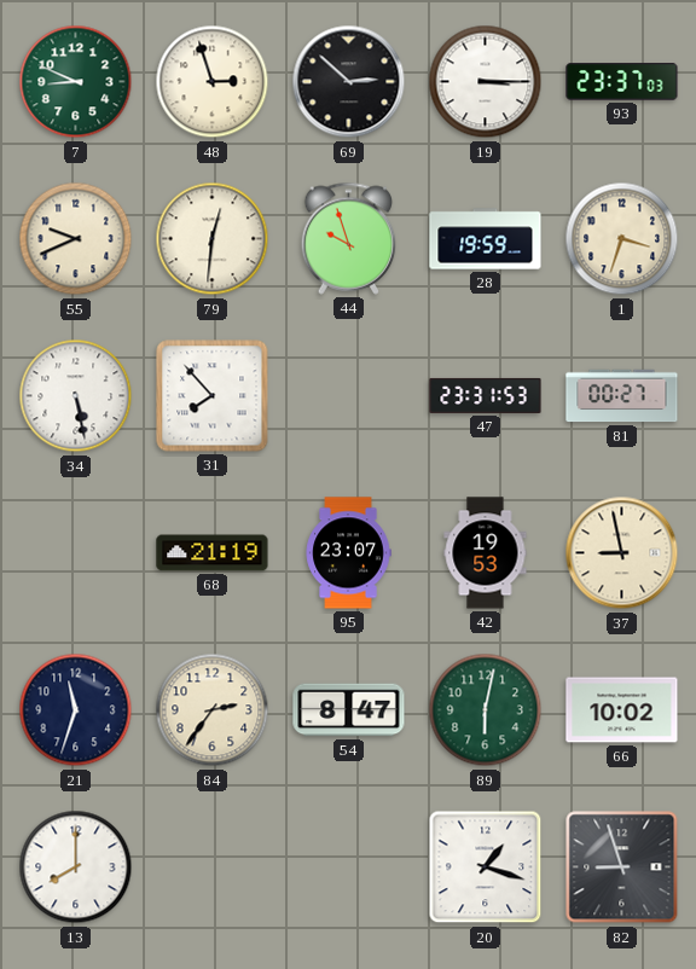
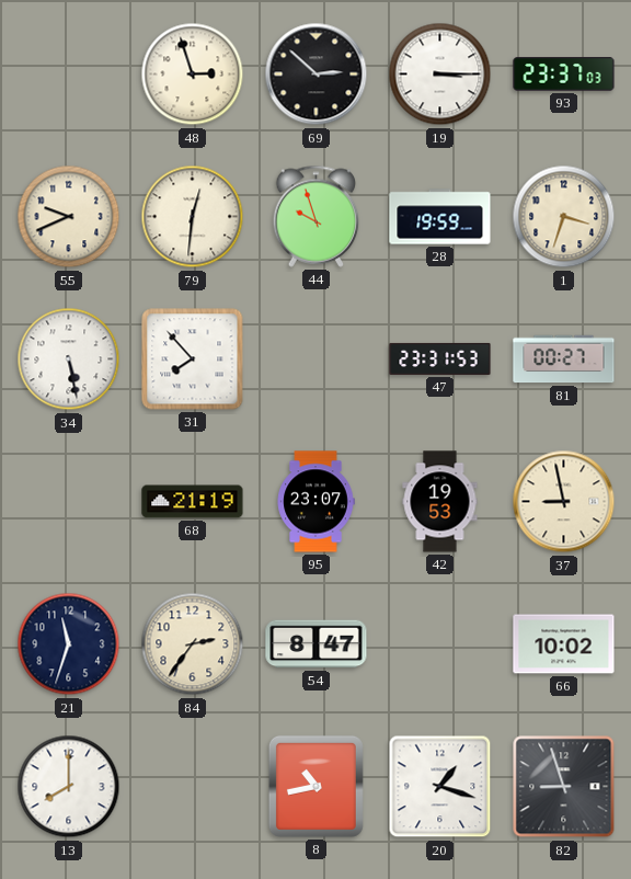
7: 8:49 -> none
89: 6:02 -> none
8: none -> 10:43
